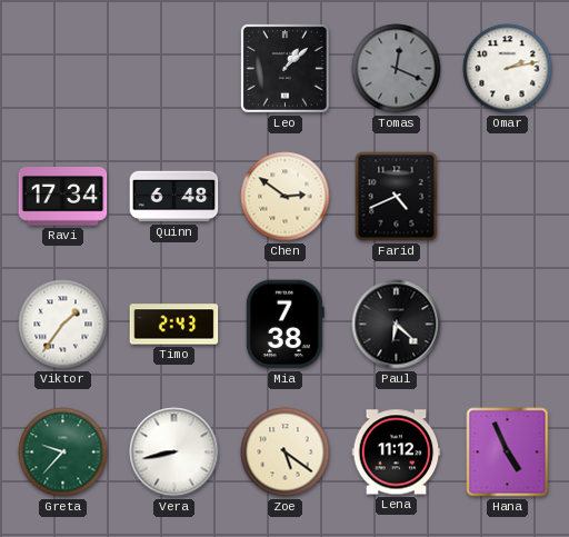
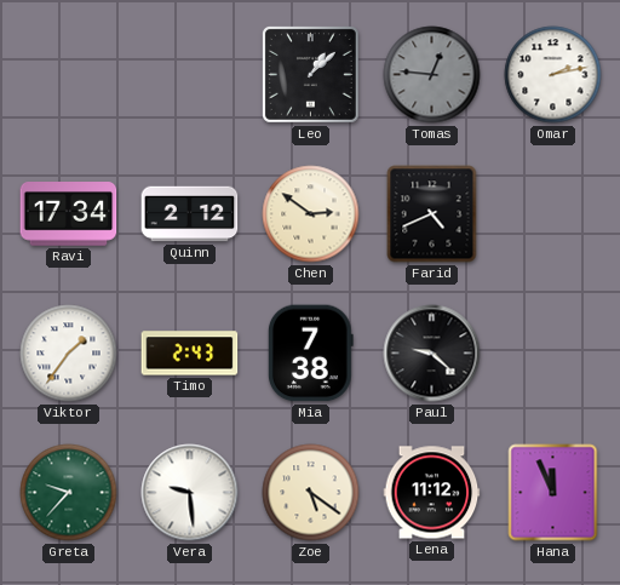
Tomas: 12:19 -> 12:46
Quinn: 6:48 -> 2:12
Paul: 6:22 -> 9:22
Vera: 8:43 -> 9:29
Hana: 4:56 -> 11:56
